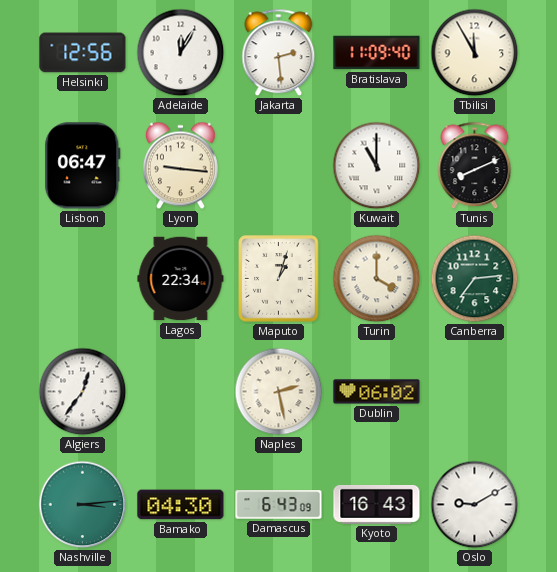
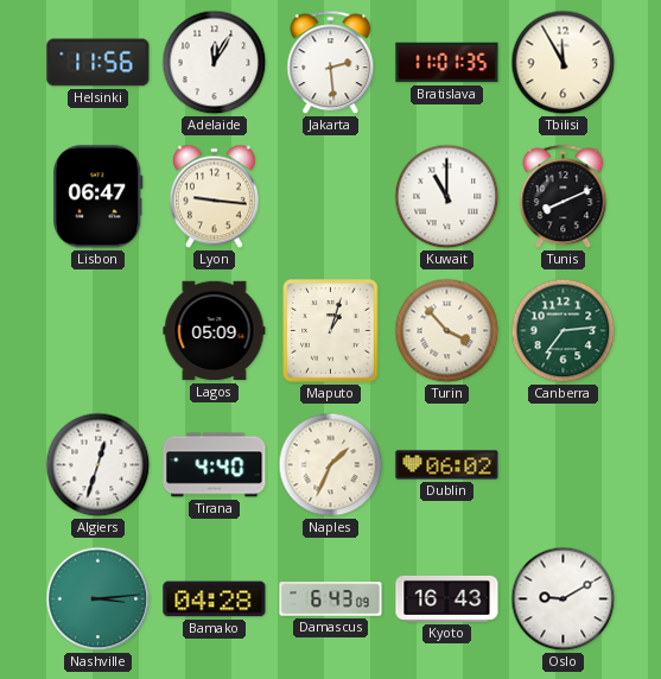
Helsinki: 12:56 -> 11:56
Bratislava: 11:09 -> 11:01
Lagos: 22:34 -> 05:09
Turin: 4:00 -> 3:53
Algiers: 12:36 -> 12:33
Tirana: none -> 4:40
Naples: 2:28 -> 1:34
Bamako: 04:30 -> 04:28
